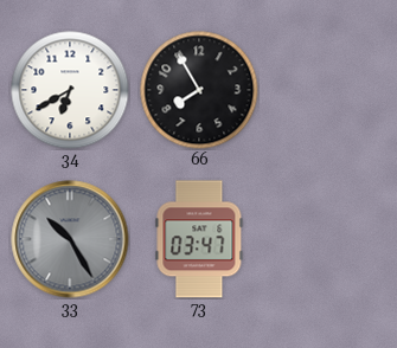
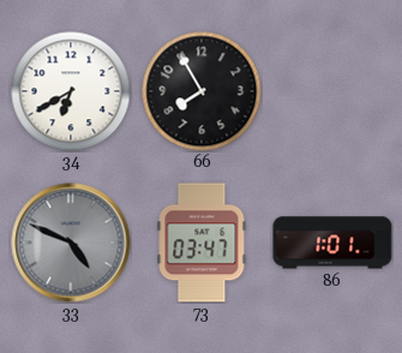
33: 10:25 -> 4:49
86: none -> 1:01
